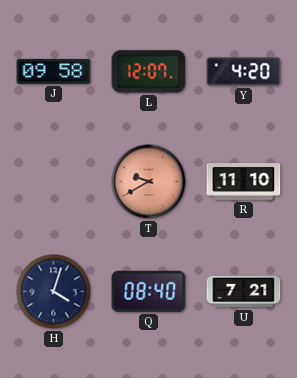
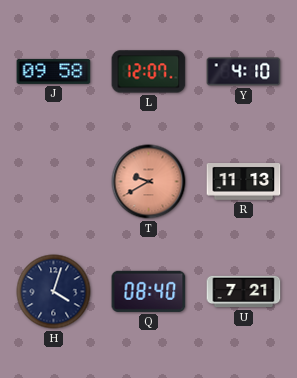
Y: 4:20 -> 4:10
R: 11:10 -> 11:13
